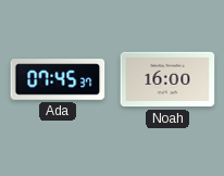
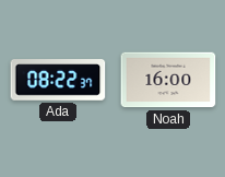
Ada: 07:45 -> 08:22
